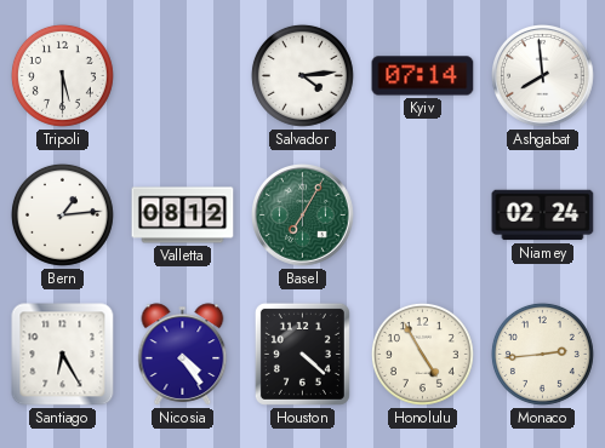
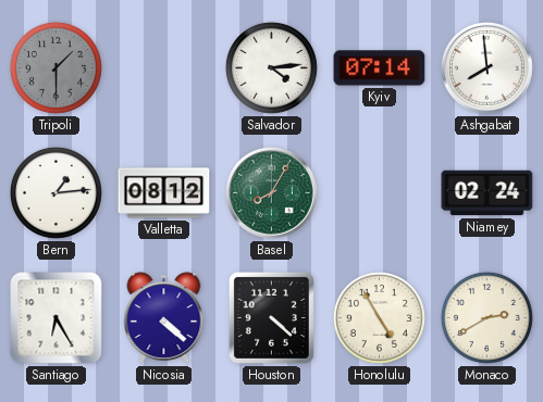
Tripoli: 5:30 -> 1:30
Tripoli dial: white -> grey
Basel: 7:05 -> 8:05
Nicosia: 4:24 -> 4:22
Monaco: 2:44 -> 2:40
